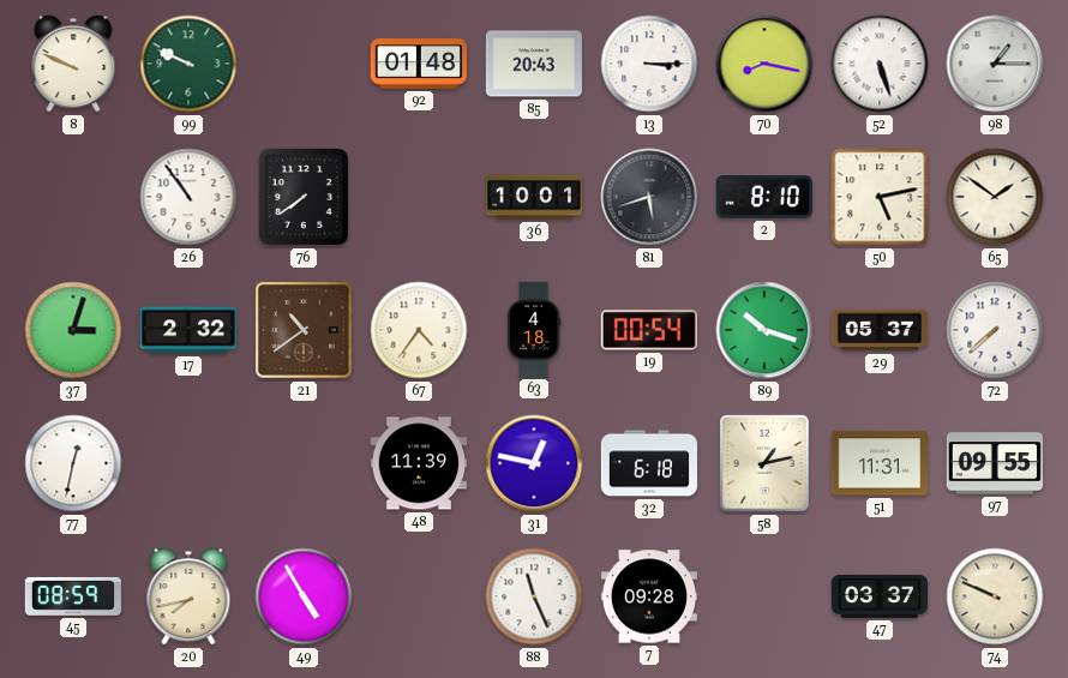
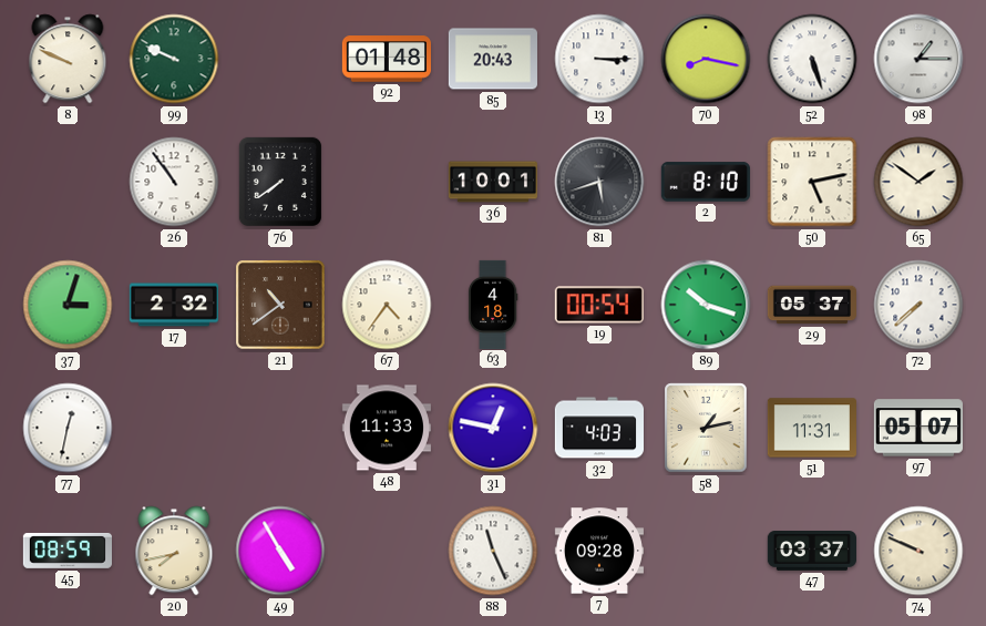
48: 11:39 -> 11:33
32: 6:18 -> 4:03
97: 09:55 -> 05:07
